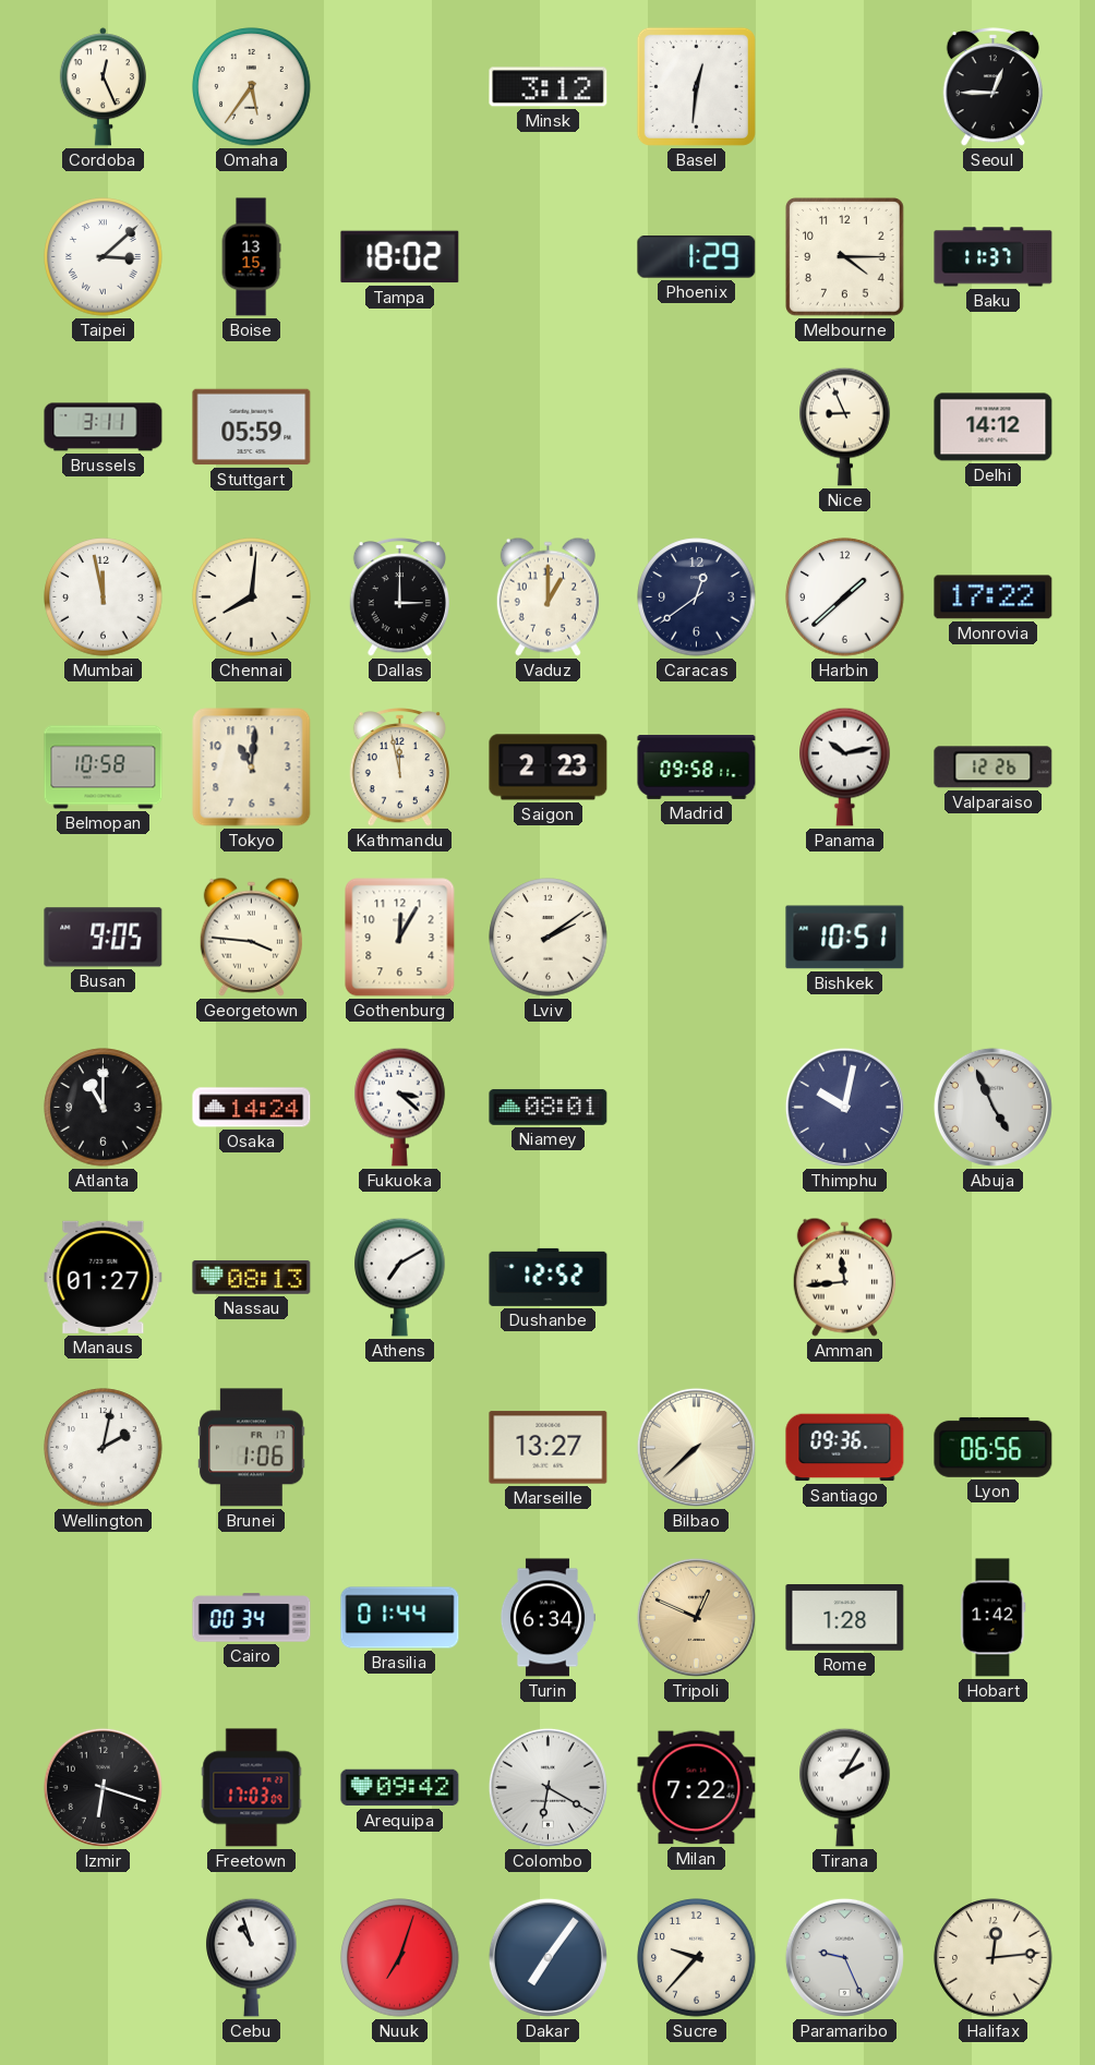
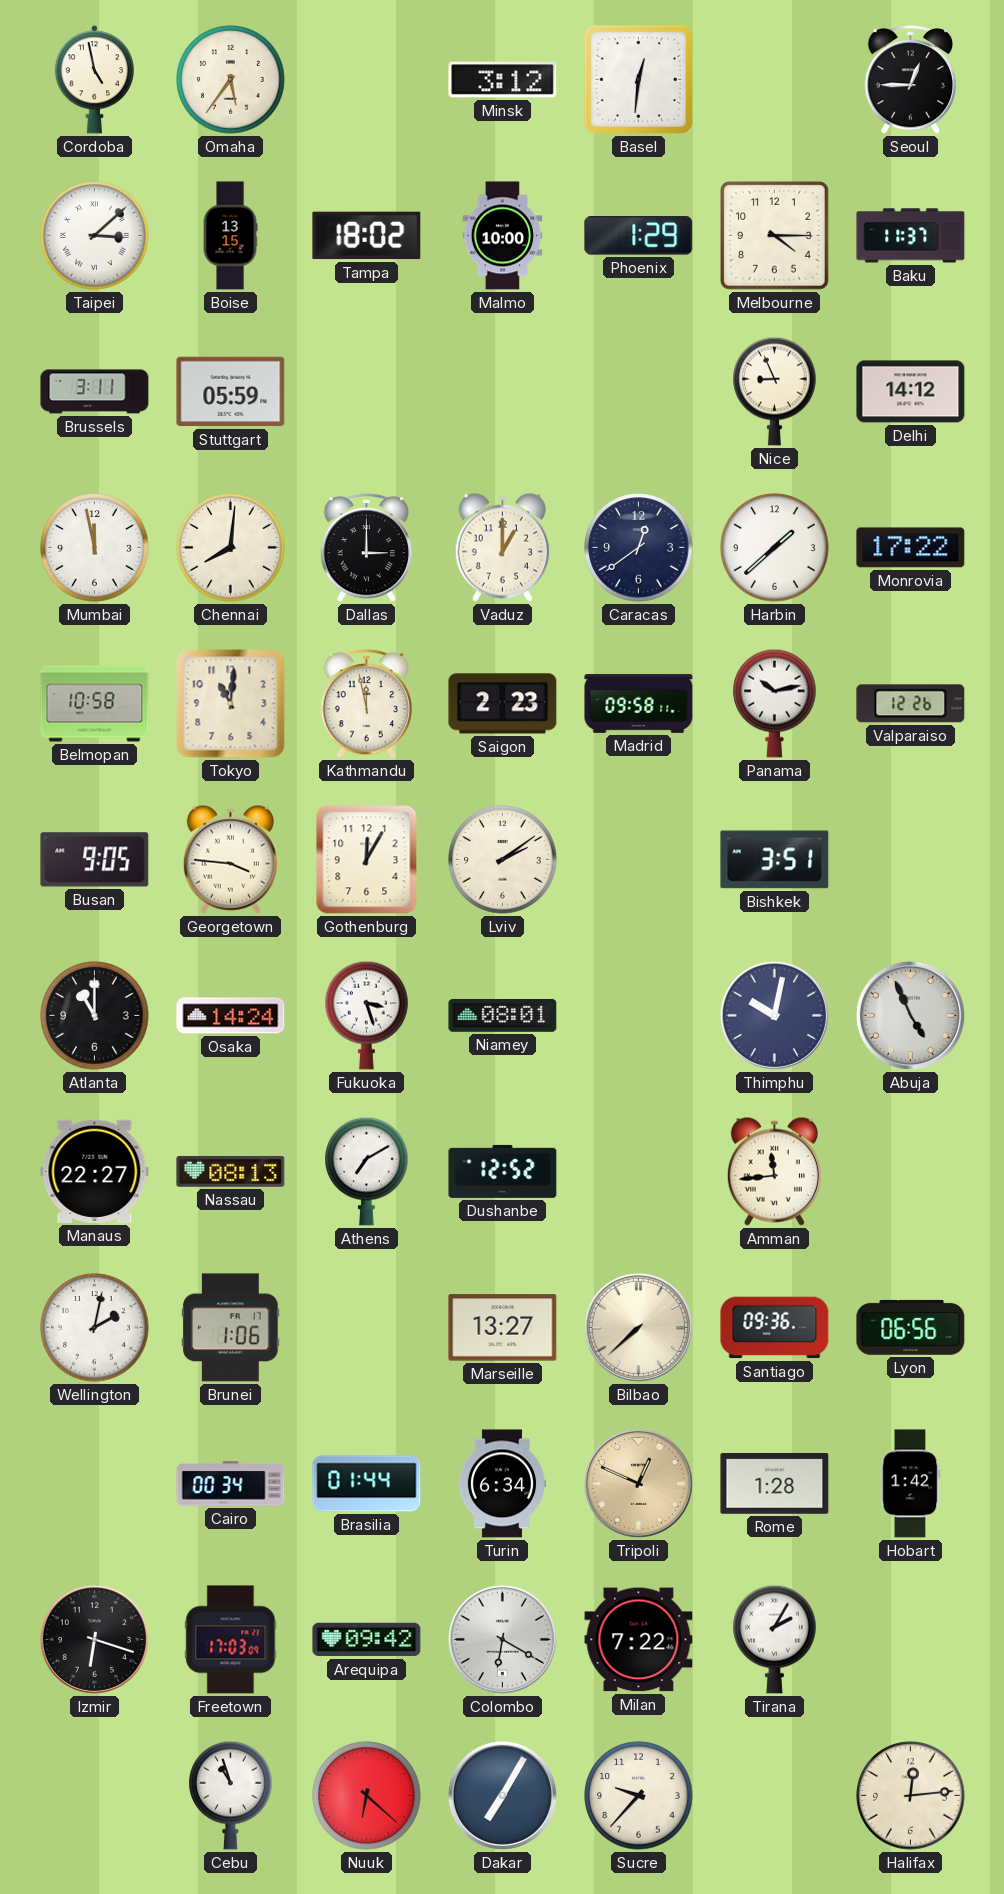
Cordoba: 12:26 -> 4:58
Malmo: none -> 10:00
Bishkek: 10:51 -> 3:51
Fukuoka: 3:22 -> 3:27
Manaus: 01:27 -> 22:27
Nuuk: 7:03 -> 6:22
Dakar: 7:06 -> 7:05
Paramaribo: 9:26 -> none
